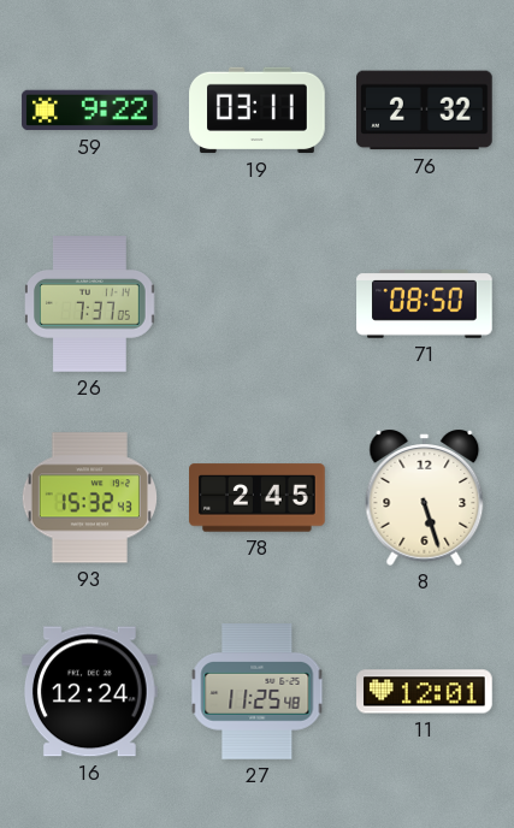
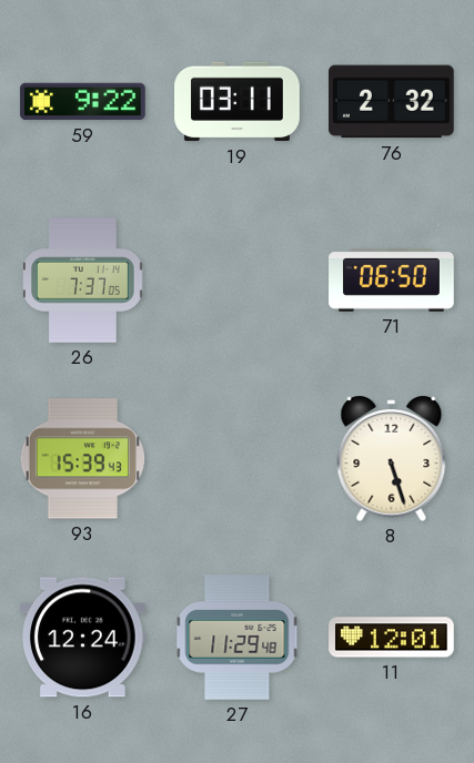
71: 08:50 -> 06:50
93: 15:32 -> 15:39
78: 2:45 -> none
27: 11:25 -> 11:29
